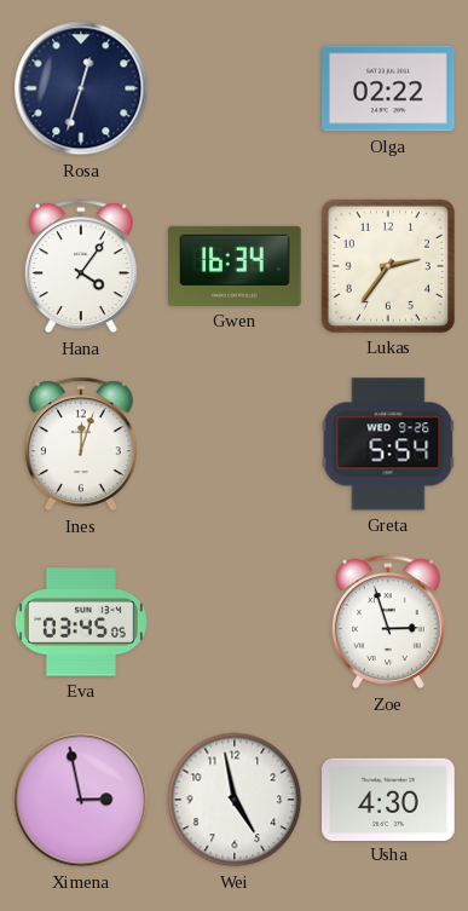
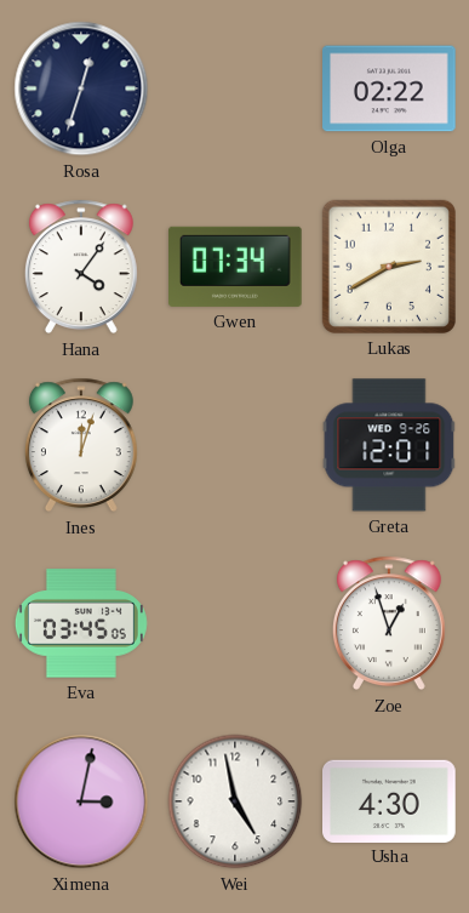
Gwen: 16:34 -> 07:34
Lukas: 2:36 -> 2:40
Greta: 5:54 -> 12:01
Zoe: 2:57 -> 12:57
Ximena: 2:58 -> 3:02
